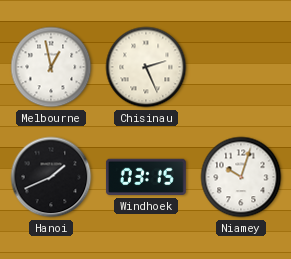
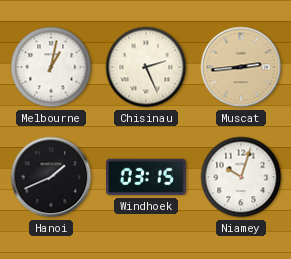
Melbourne: 12:58 -> 1:02
Muscat: none -> 2:44
